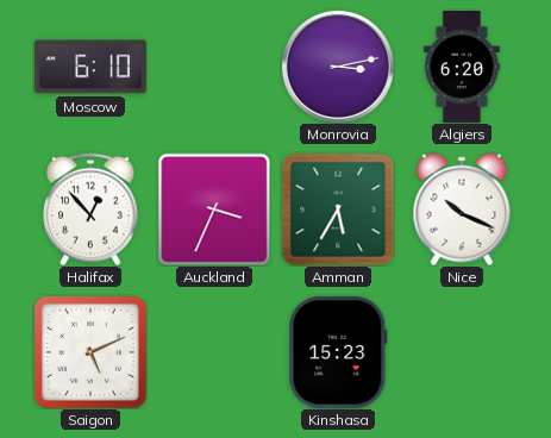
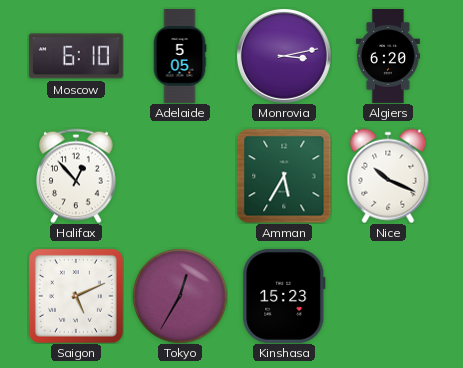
Adelaide: none -> 5:05
Auckland: 3:34 -> none
Tokyo: none -> 12:35
